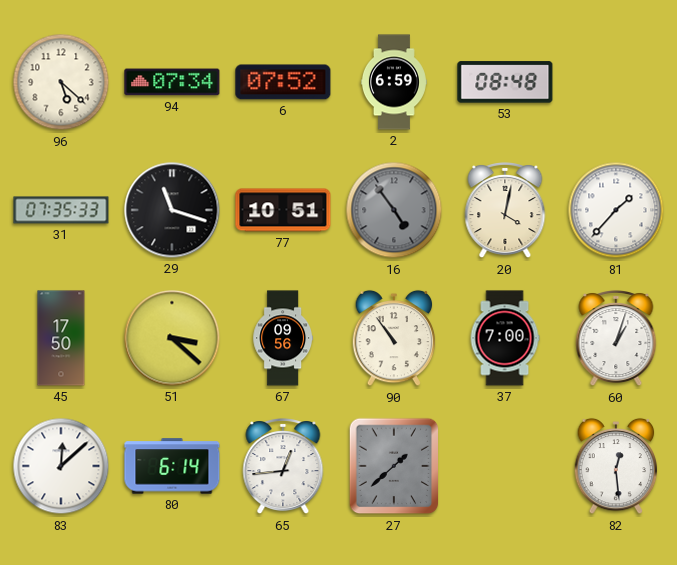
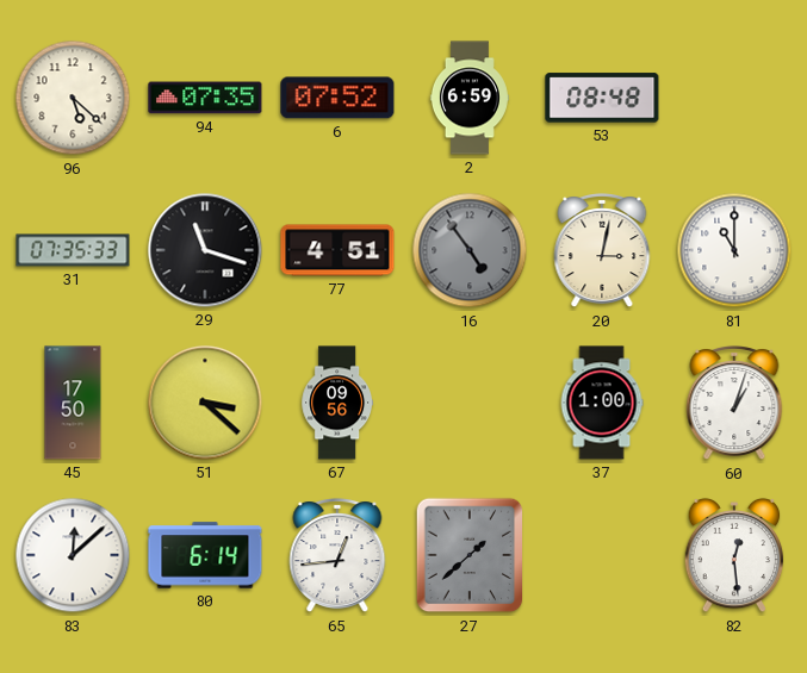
94: 07:34 -> 07:35
77: 10:51 -> 4:51
20: 4:02 -> 3:02
81: 1:37 -> 11:00
90: 10:54 -> none
37: 7:00 -> 1:00
